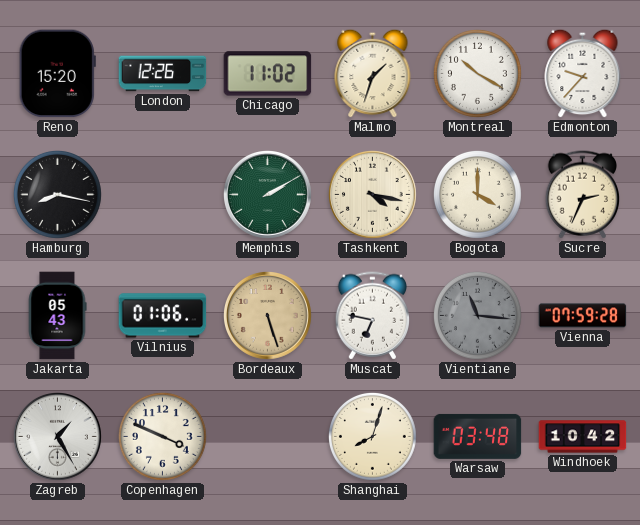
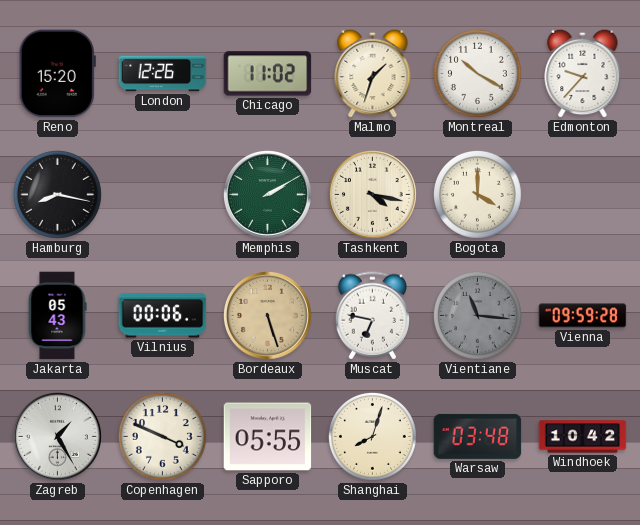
Sucre: 2:34 -> none
Vilnius: 01:06 -> 00:06
Vienna: 07:59 -> 09:59
Sapporo: none -> 05:55
